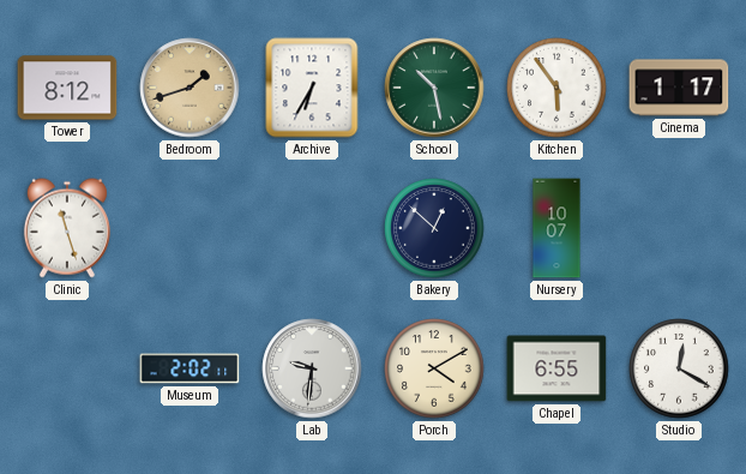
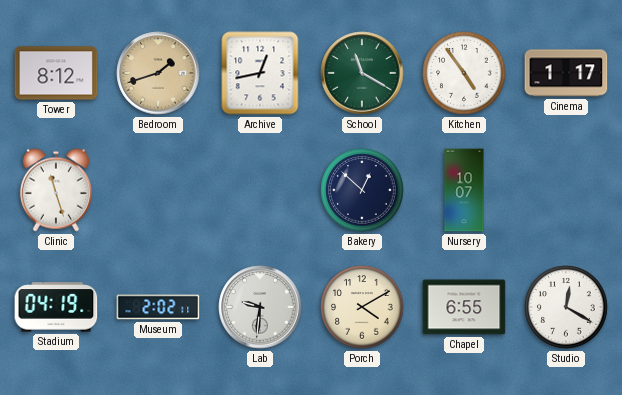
Archive: 6:35 -> 12:43
School: 10:28 -> 11:20
Kitchen: 5:54 -> 4:54
Stadium: none -> 04:19
